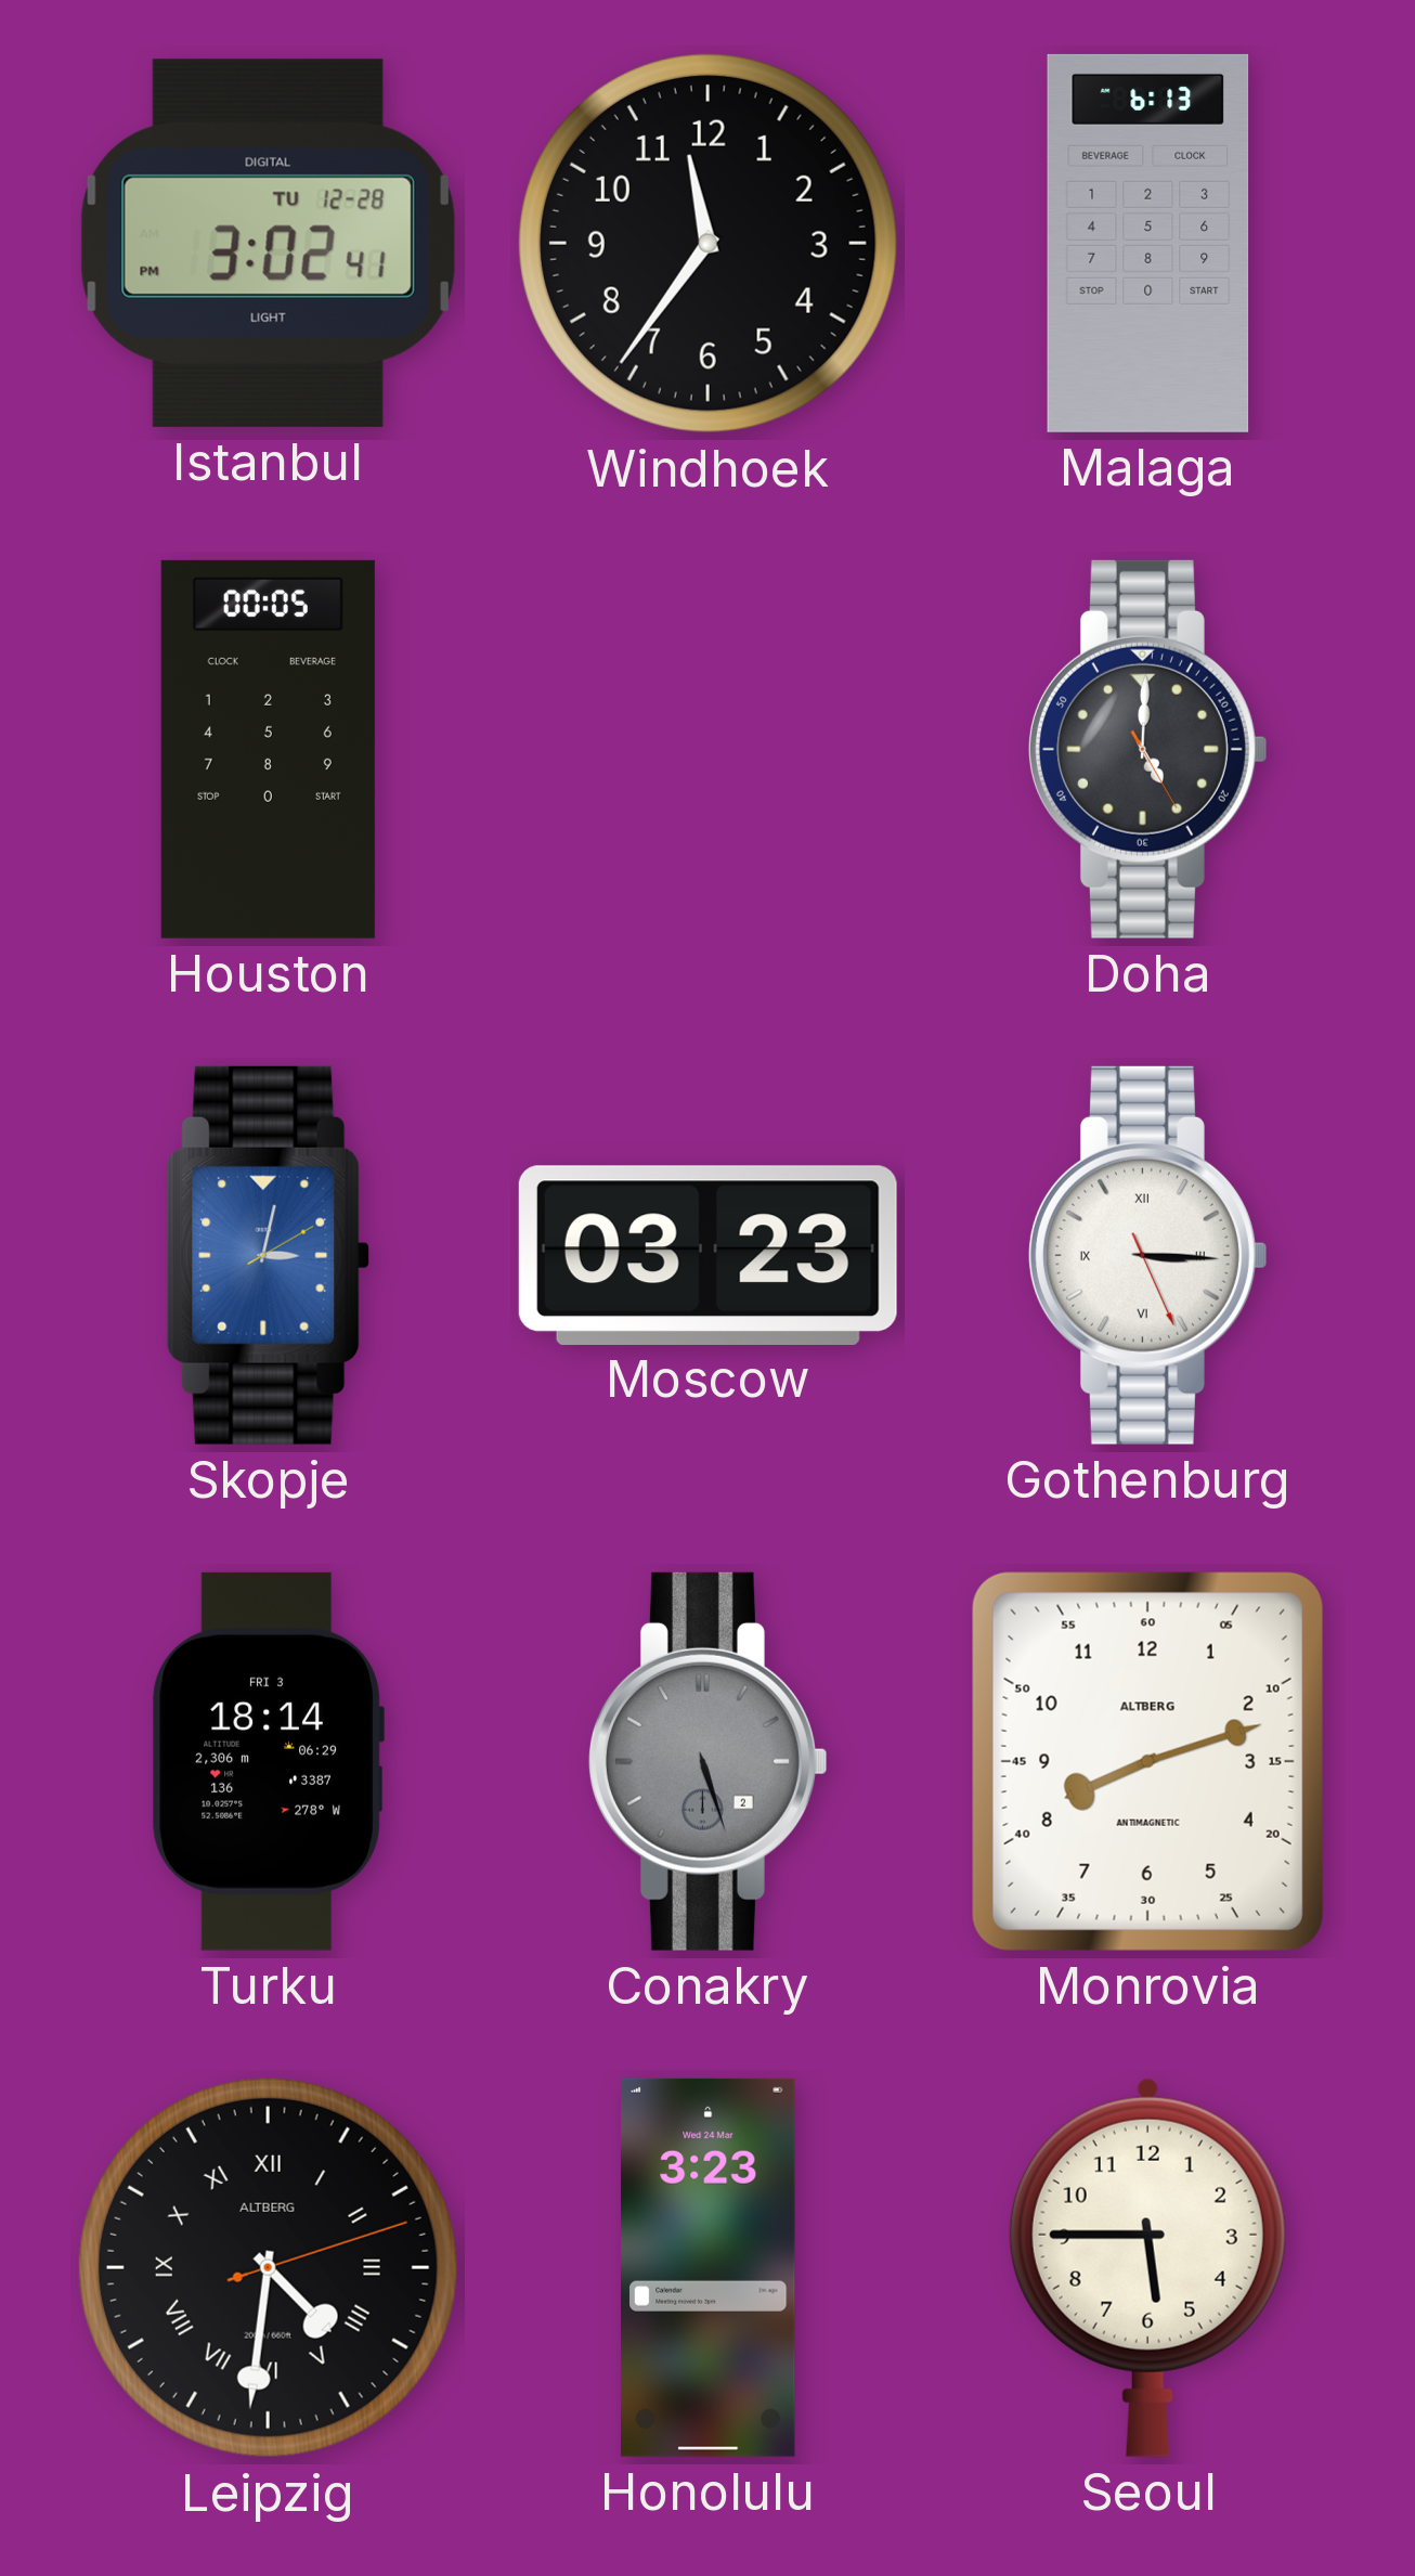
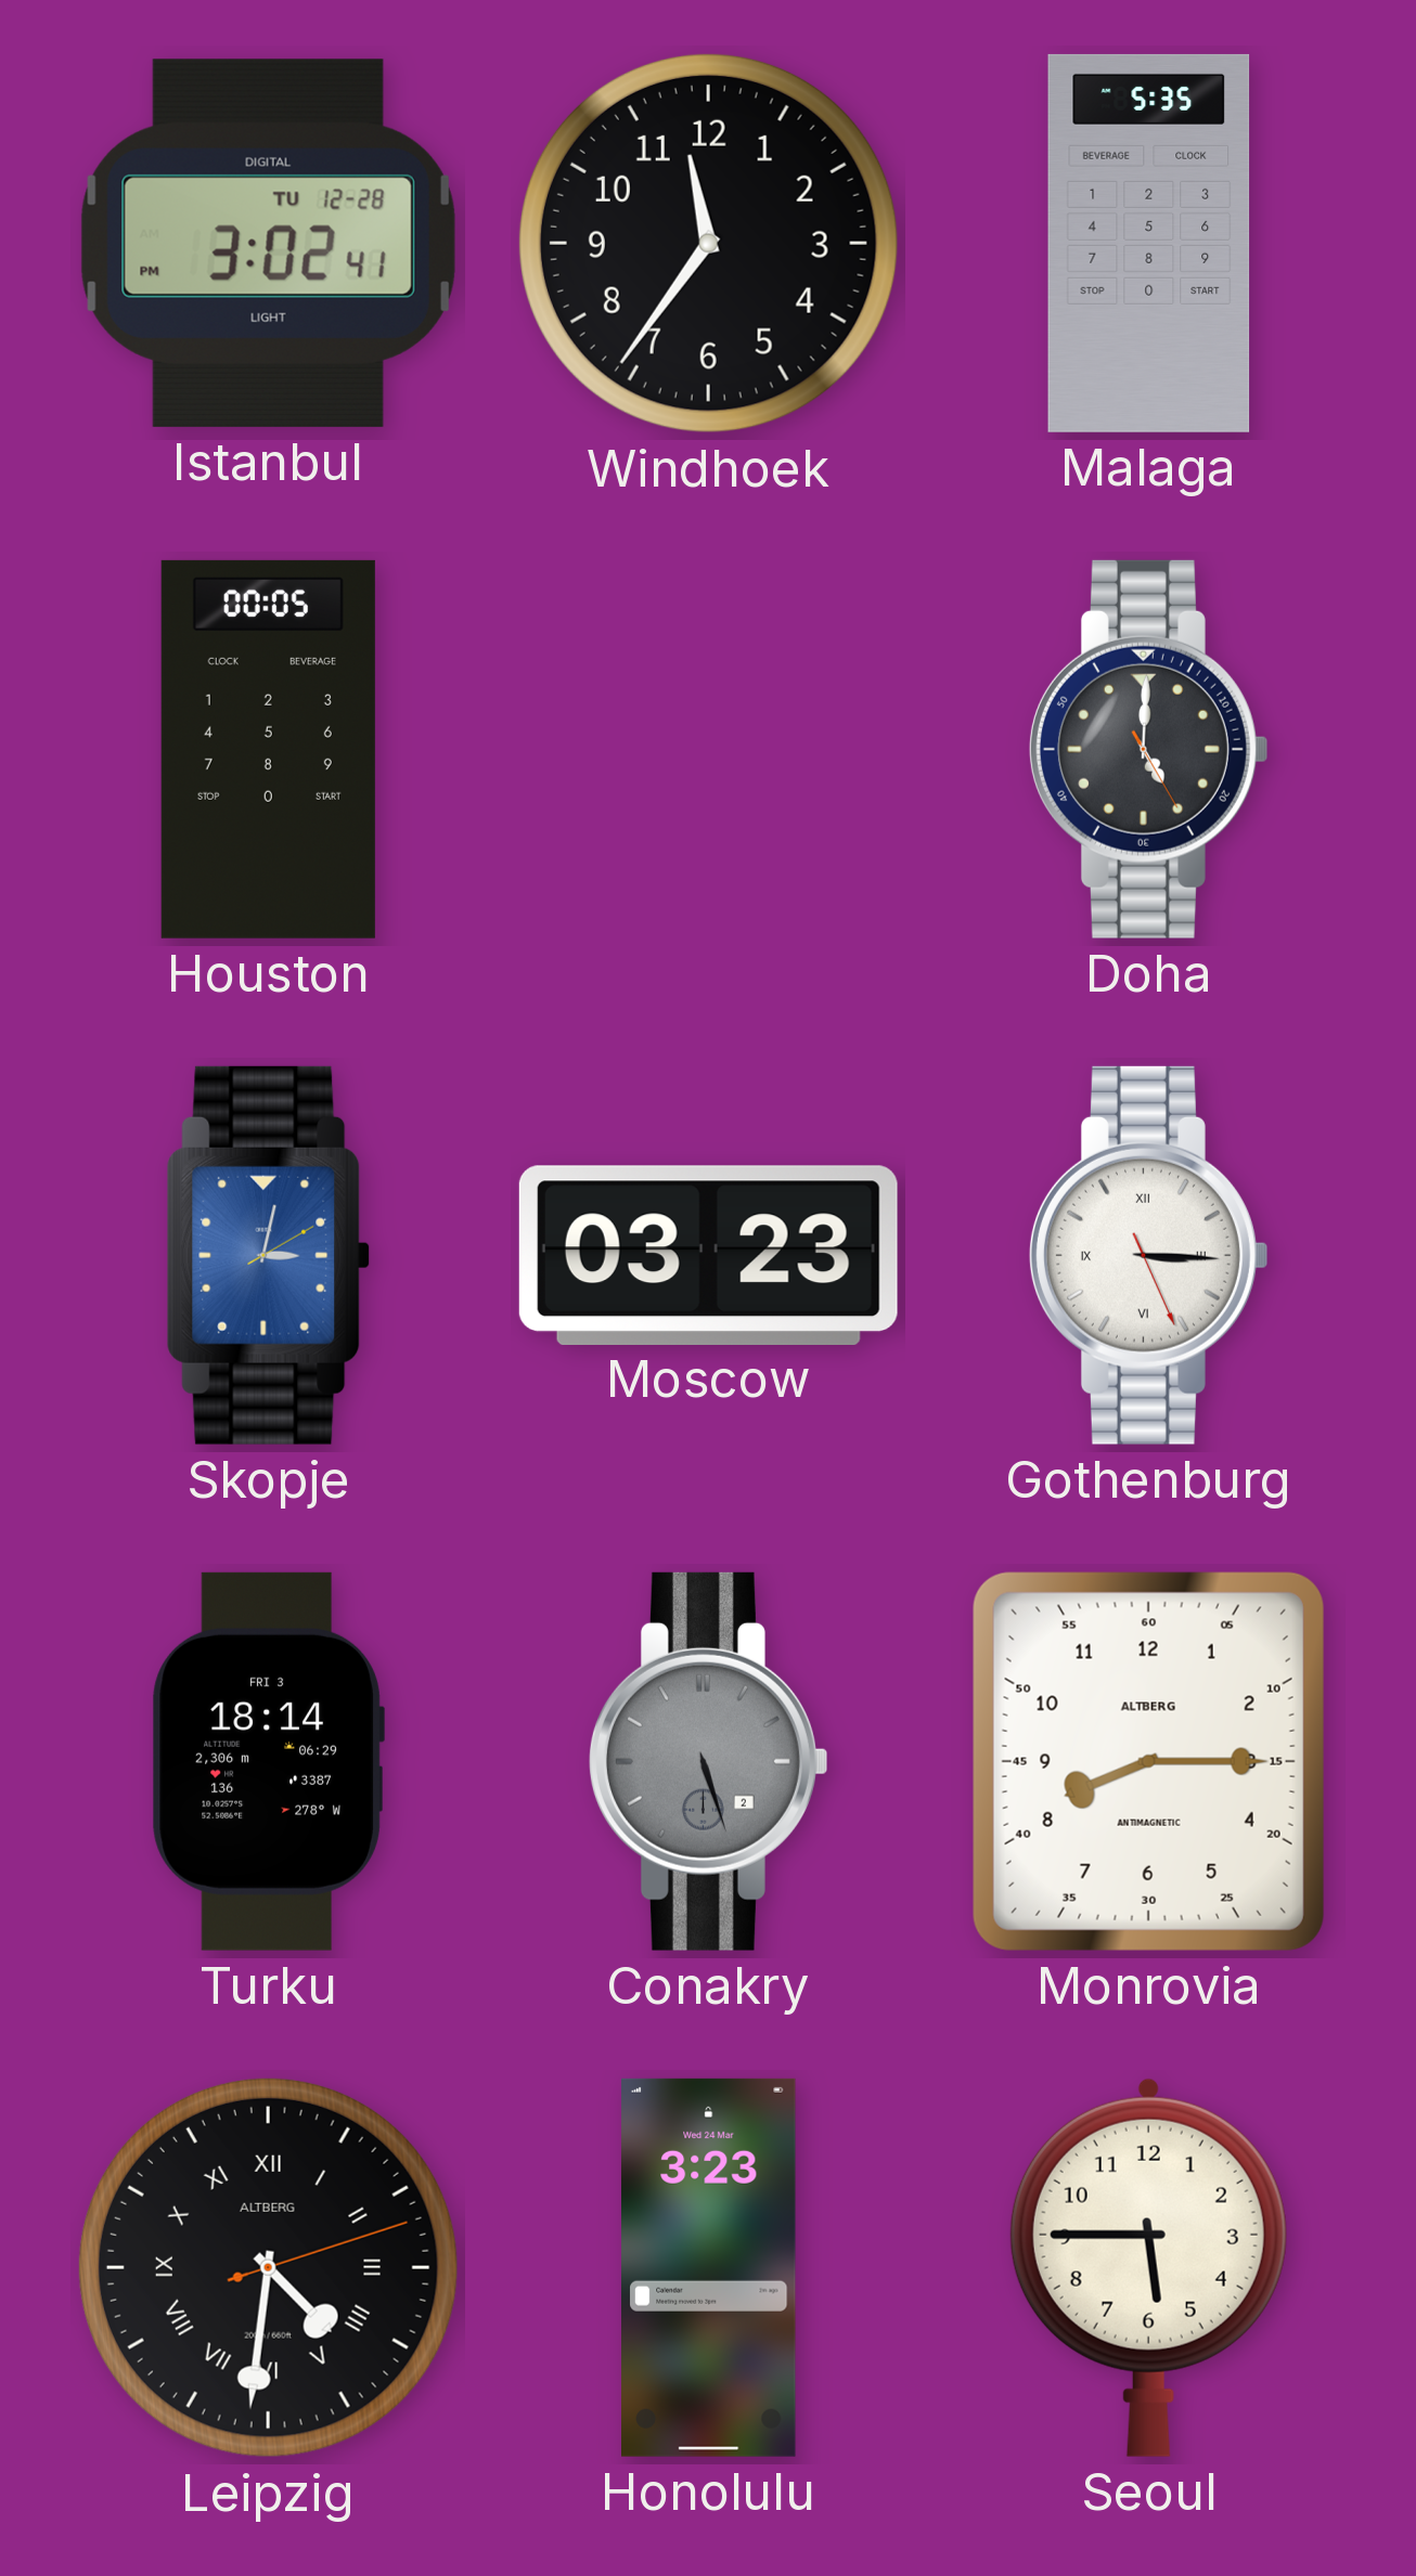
Malaga: 6:13 -> 5:35
Monrovia: 8:12 -> 8:15
